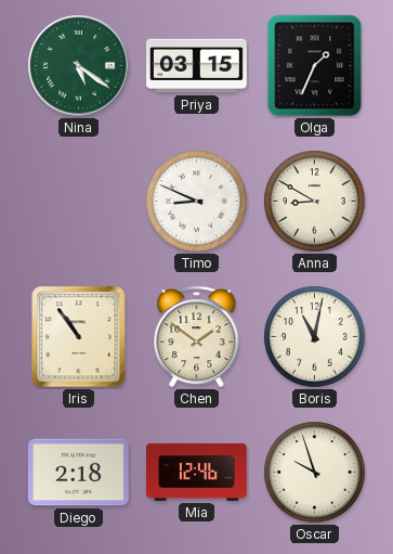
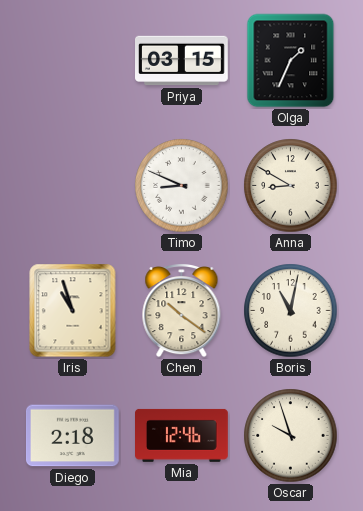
Nina: 5:21 -> none
Iris: 10:54 -> 10:57
Chen: 1:51 -> 10:21
